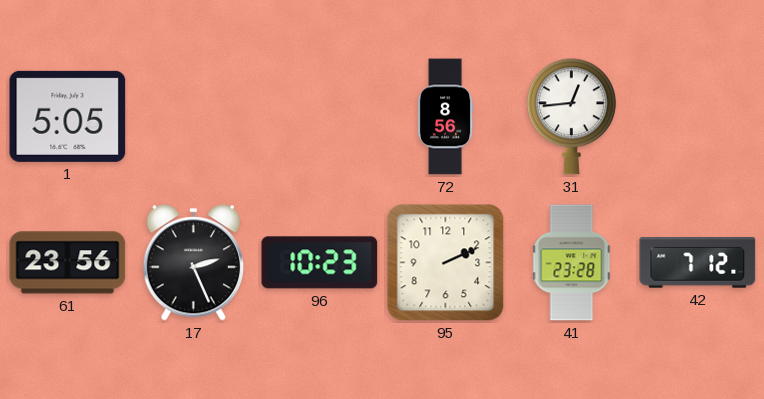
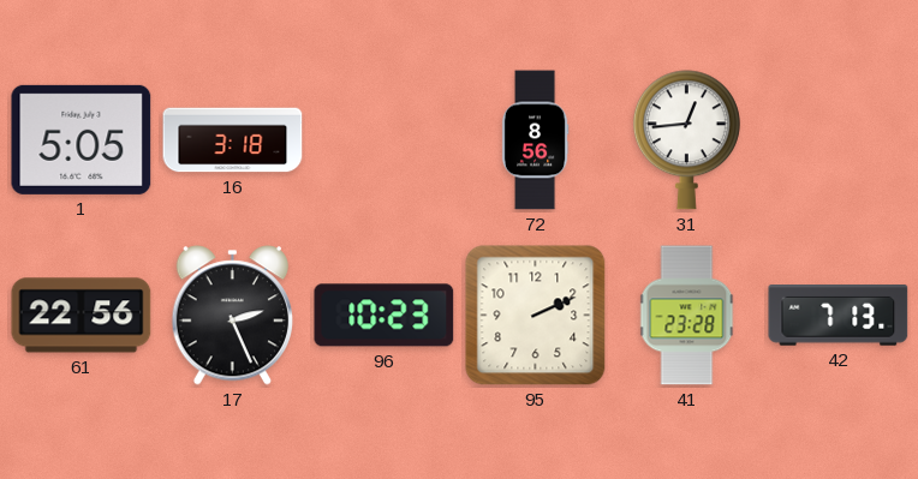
16: none -> 3:18
61: 23:56 -> 22:56
42: 7:12 -> 7:13
